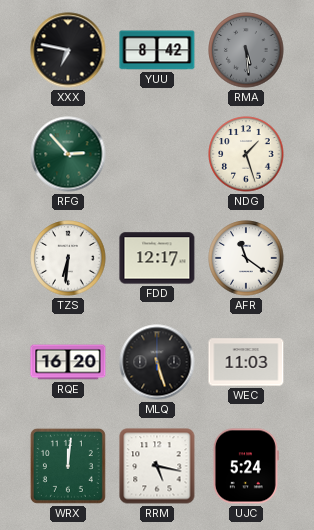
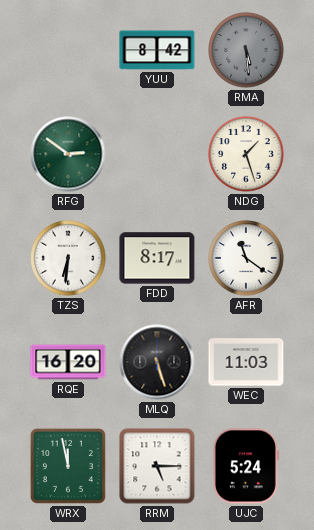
XXX: 6:47 -> none
RFG: 2:53 -> 2:51
FDD: 12:17 -> 8:17
WRX: 12:01 -> 11:58
RRM: 5:17 -> 5:15
